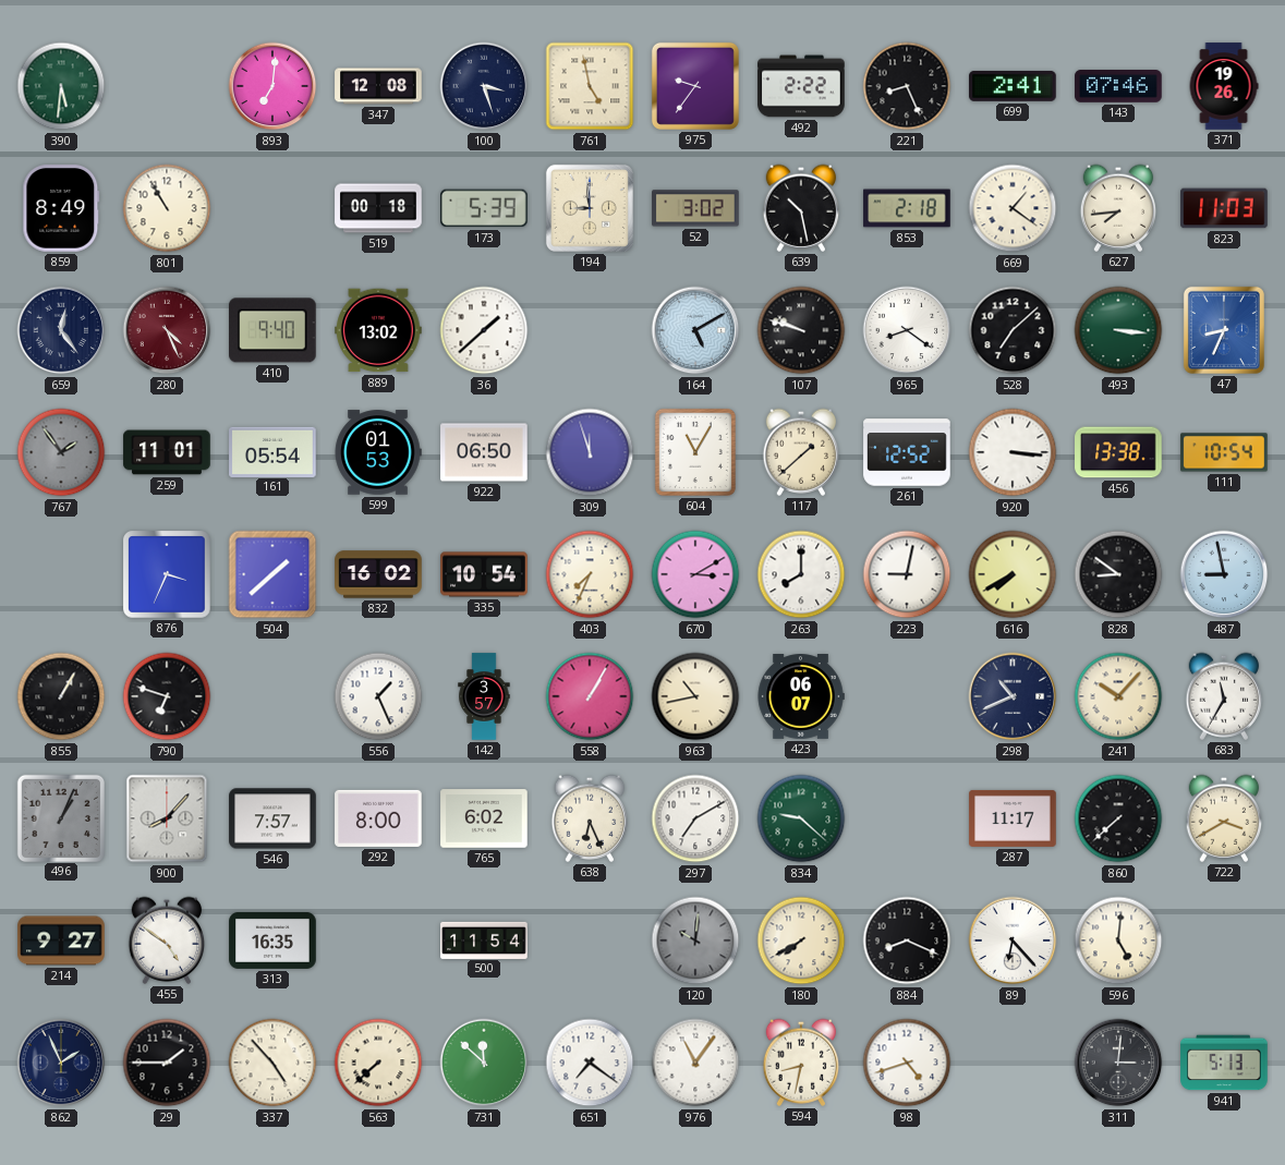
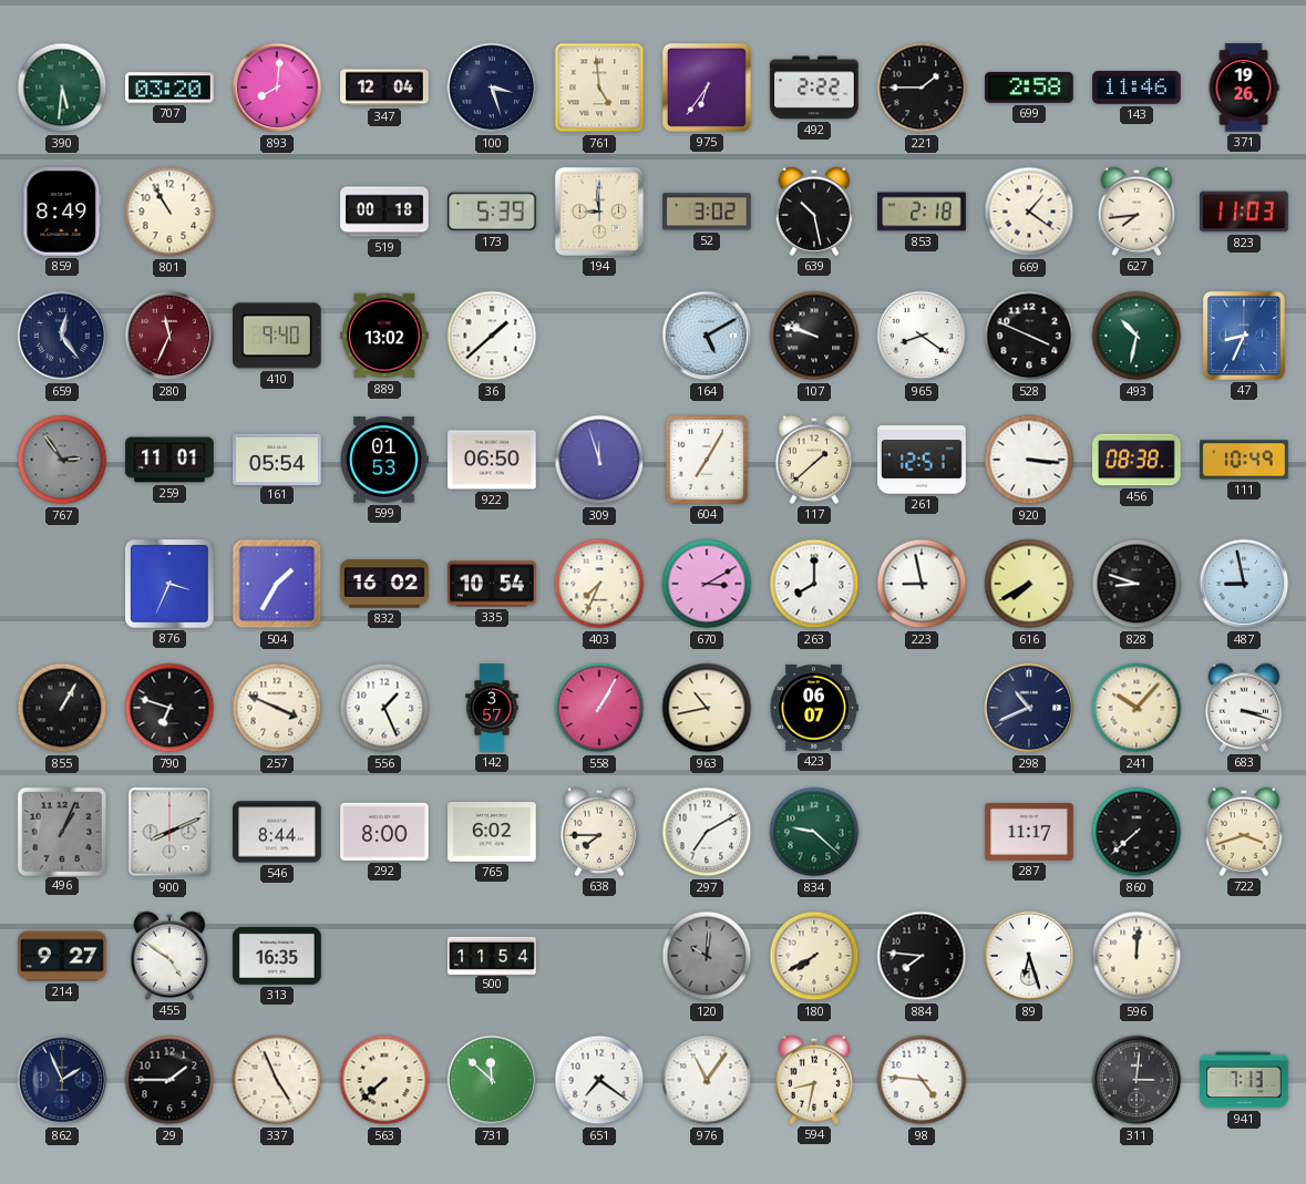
707: none -> 03:20
893: 7:01 -> 8:01
347: 12:08 -> 12:04
761: 4:58 -> 4:59
975: 9:36 -> 6:36
221: 8:26 -> 1:45
699: 2:41 -> 2:58
143: 07:46 -> 11:46
280: 4:26 -> 11:34
528: 7:08 -> 3:49
493: 3:16 -> 10:32
767: 1:54 -> 2:54
604: 11:05 -> 7:05
261: 12:52 -> 12:51
456: 13:38 -> 08:38
111: 10:54 -> 10:49
504: 1:38 -> 1:35
223: 9:02 -> 8:58
828: 8:51 -> 8:48
257: none -> 3:49
683: 11:35 -> 3:18
900: 8:07 -> 8:11
546: 7:57 -> 8:44
638: 6:26 -> 7:45
722: 3:40 -> 3:42
884: 8:19 -> 7:46
89: 6:23 -> 6:27
596: 5:01 -> 12:01
337: 4:53 -> 4:56
98: 4:42 -> 4:46
941: 5:13 -> 7:13
